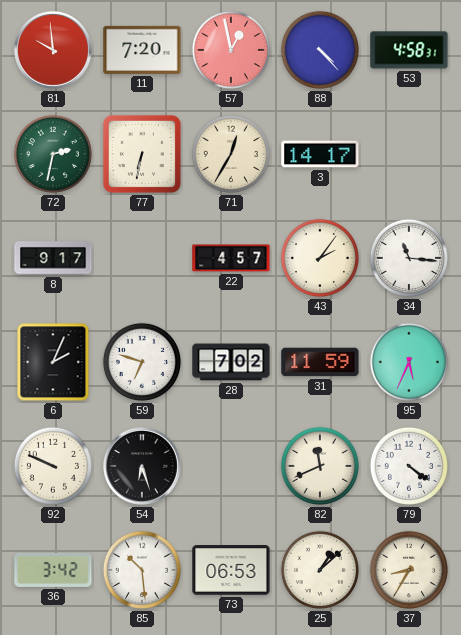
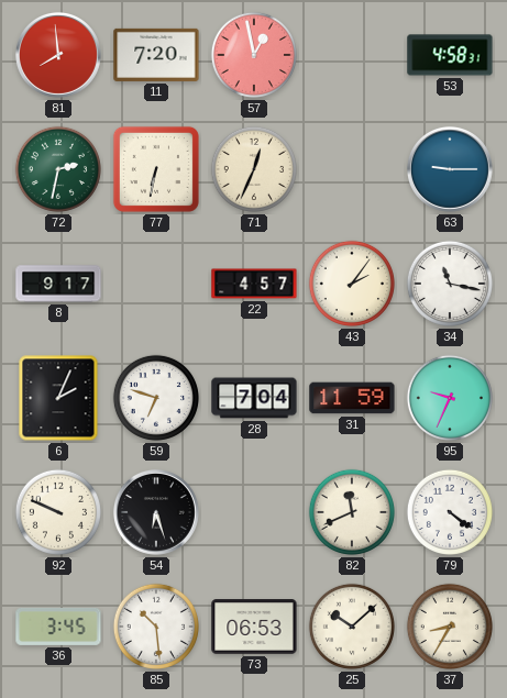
81: 9:59 -> 7:59
88: 4:23 -> none
71: 12:35 -> 12:34
3: 14:17 -> none
63: none -> 9:15
34: 11:16 -> 11:17
28: 7:02 -> 7:04
95: 5:34 -> 9:34
36: 3:42 -> 3:45
25: 1:08 -> 10:08
